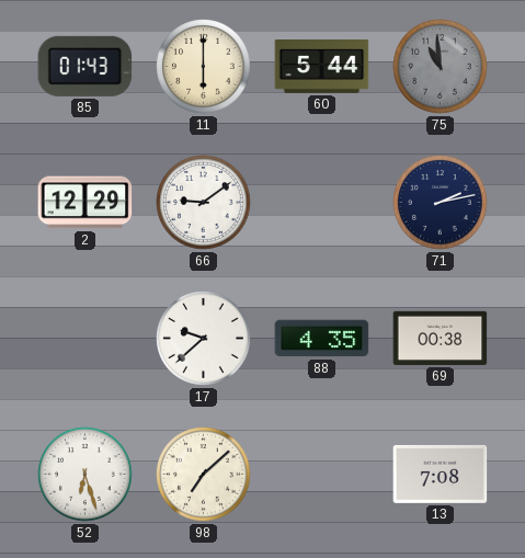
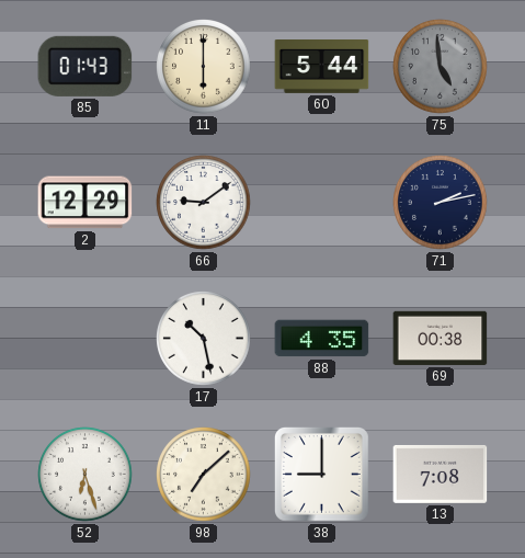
75: 10:59 -> 4:59
17: 9:38 -> 10:28
38: none -> 9:00
